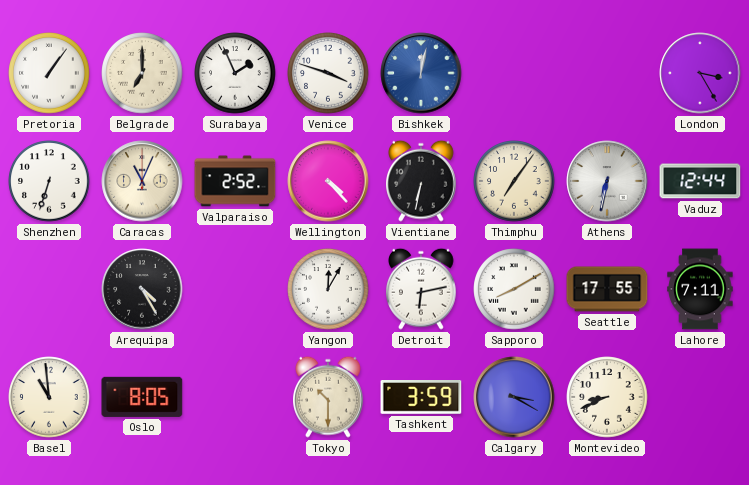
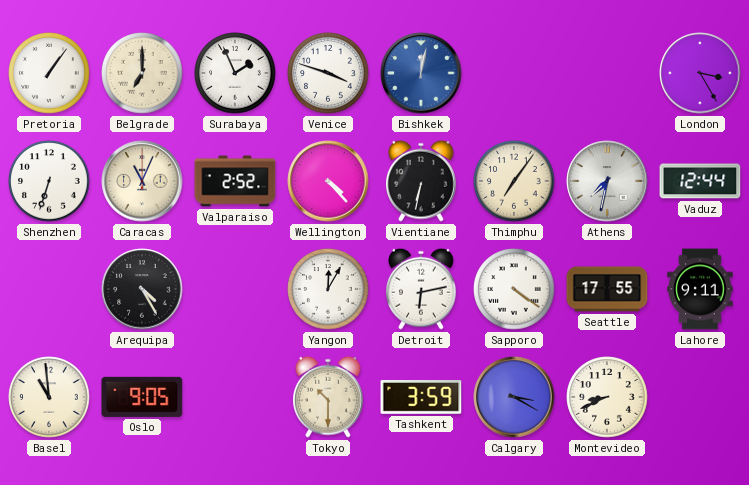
Athens: 6:32 -> 7:32
Sapporo: 8:10 -> 4:21
Lahore: 7:11 -> 9:11
Oslo: 8:05 -> 9:05
